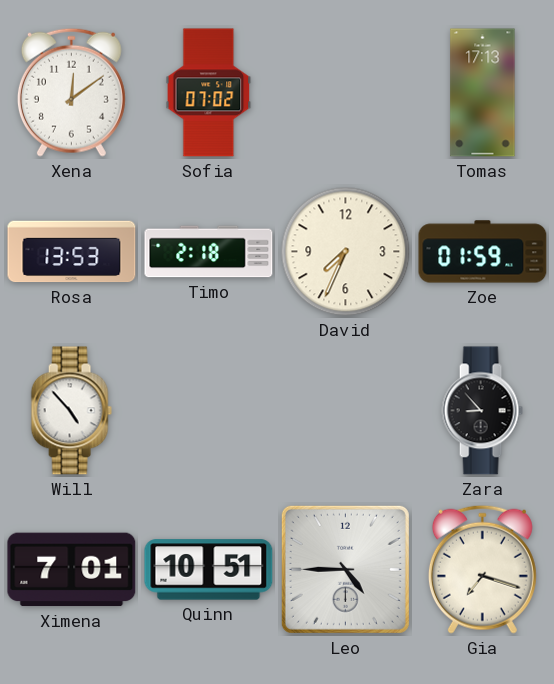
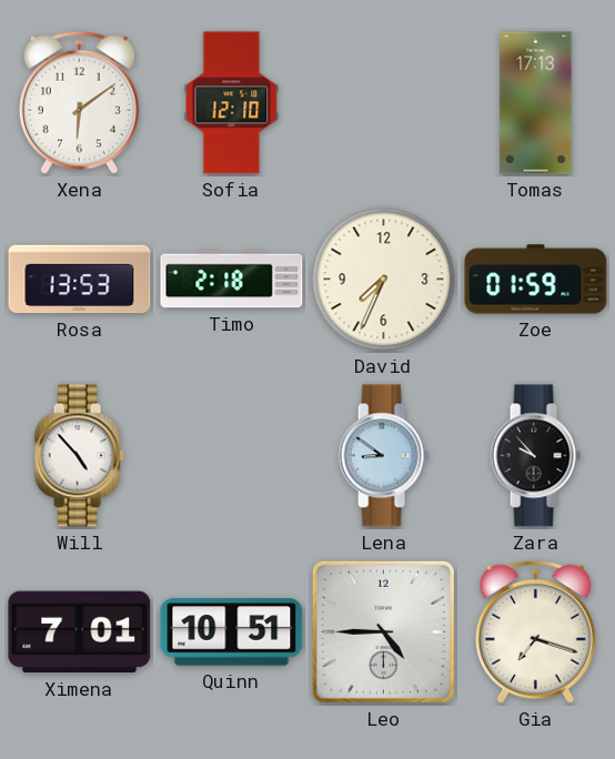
Xena: 12:09 -> 6:09
Sofia: 07:02 -> 12:10
Lena: none -> 8:51
Zara: 8:53 -> 9:53
